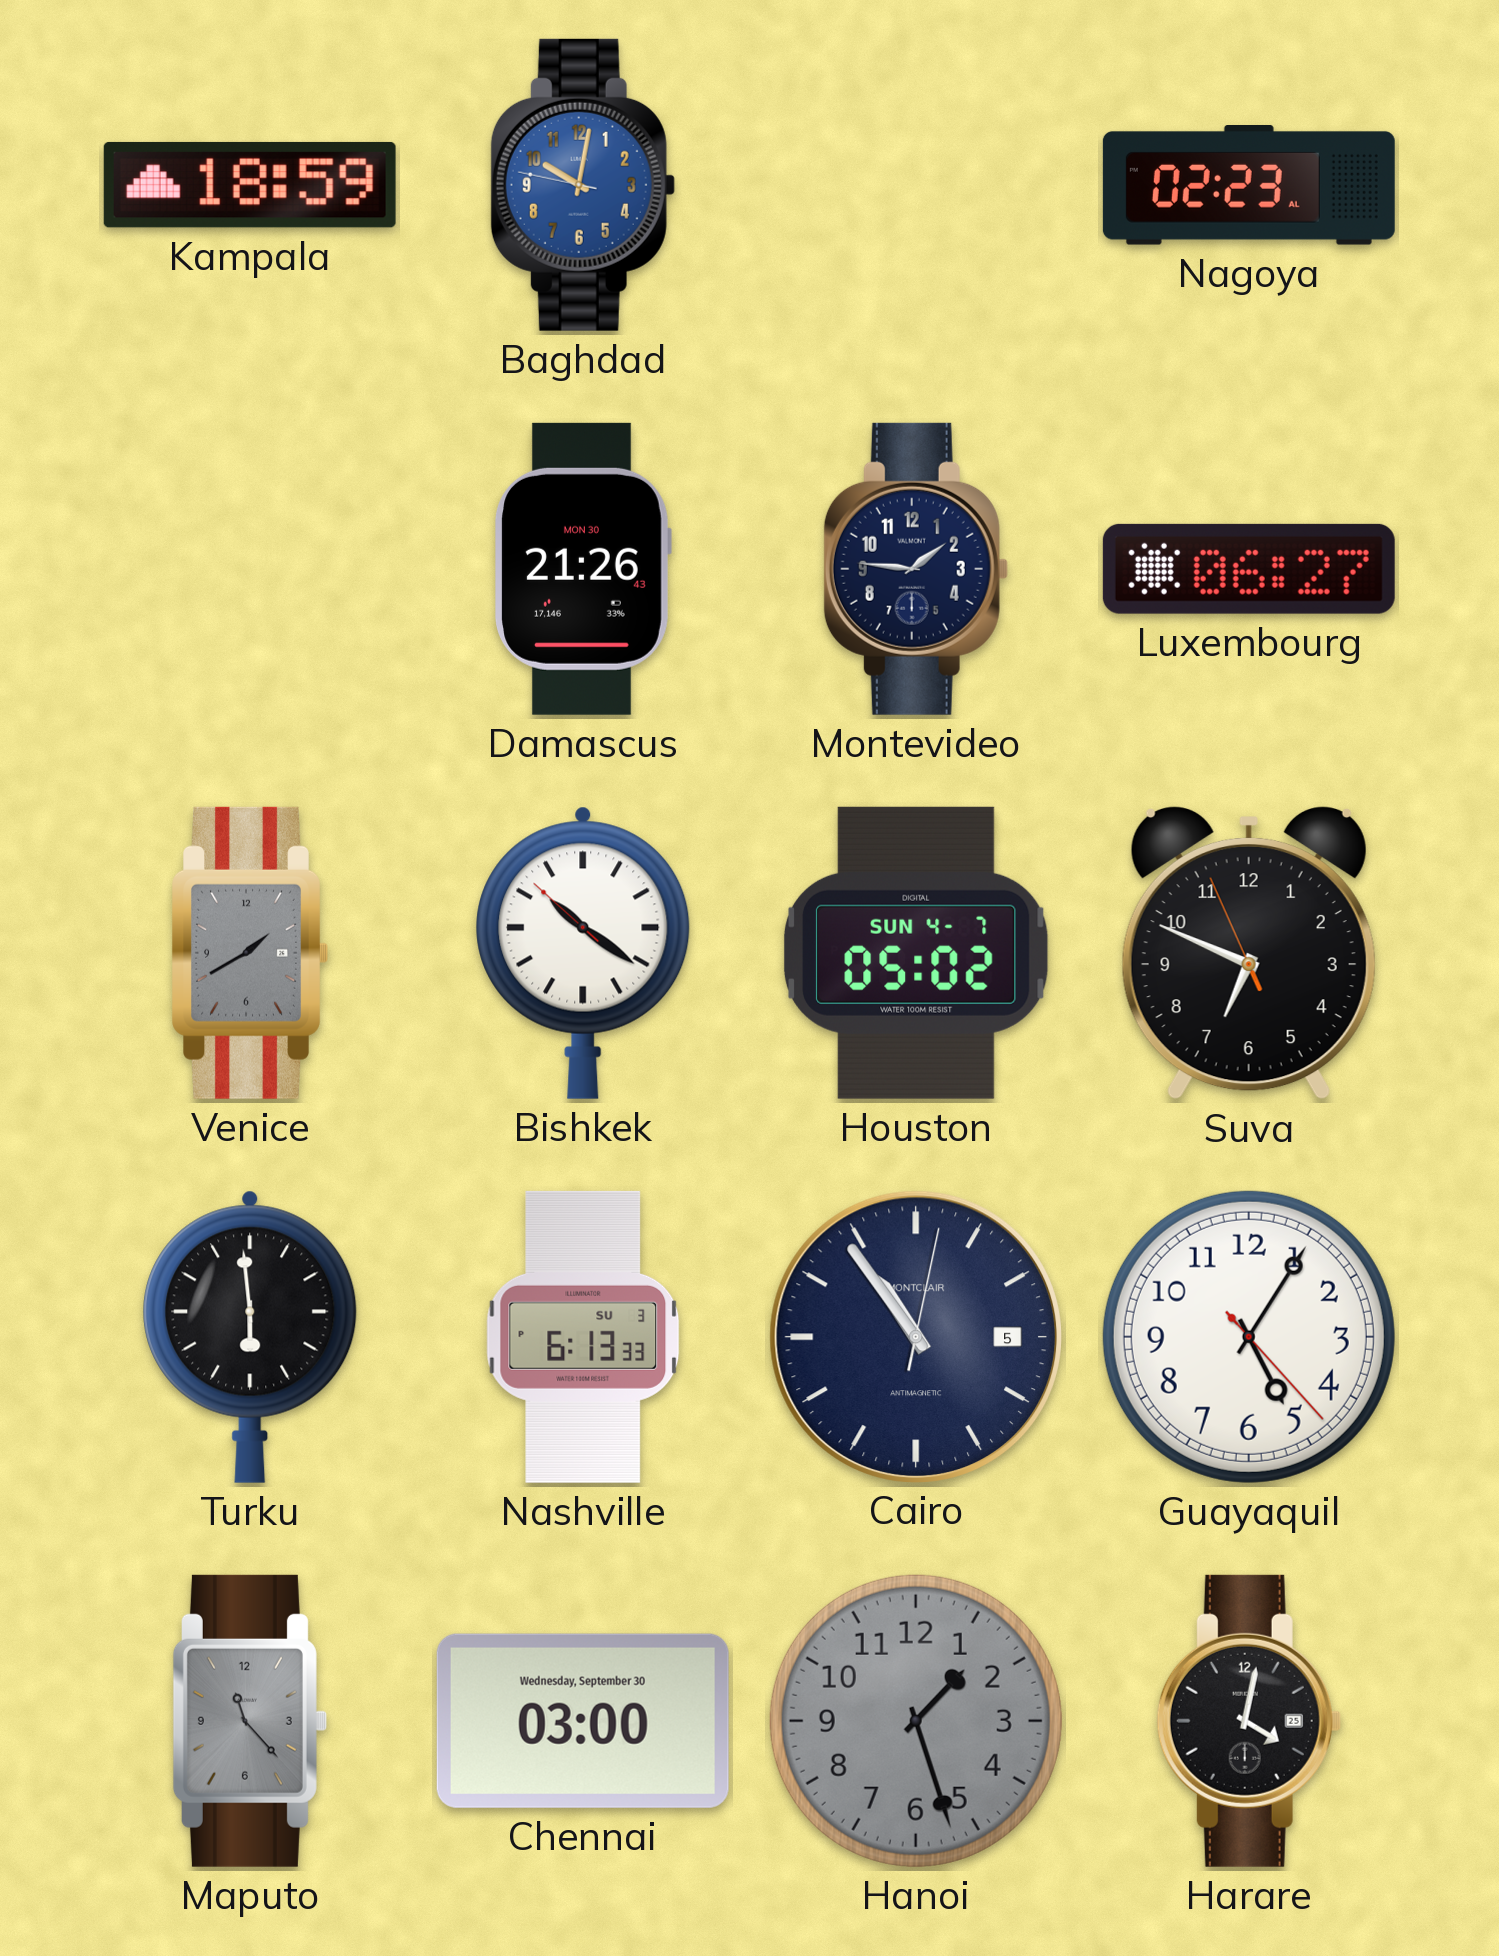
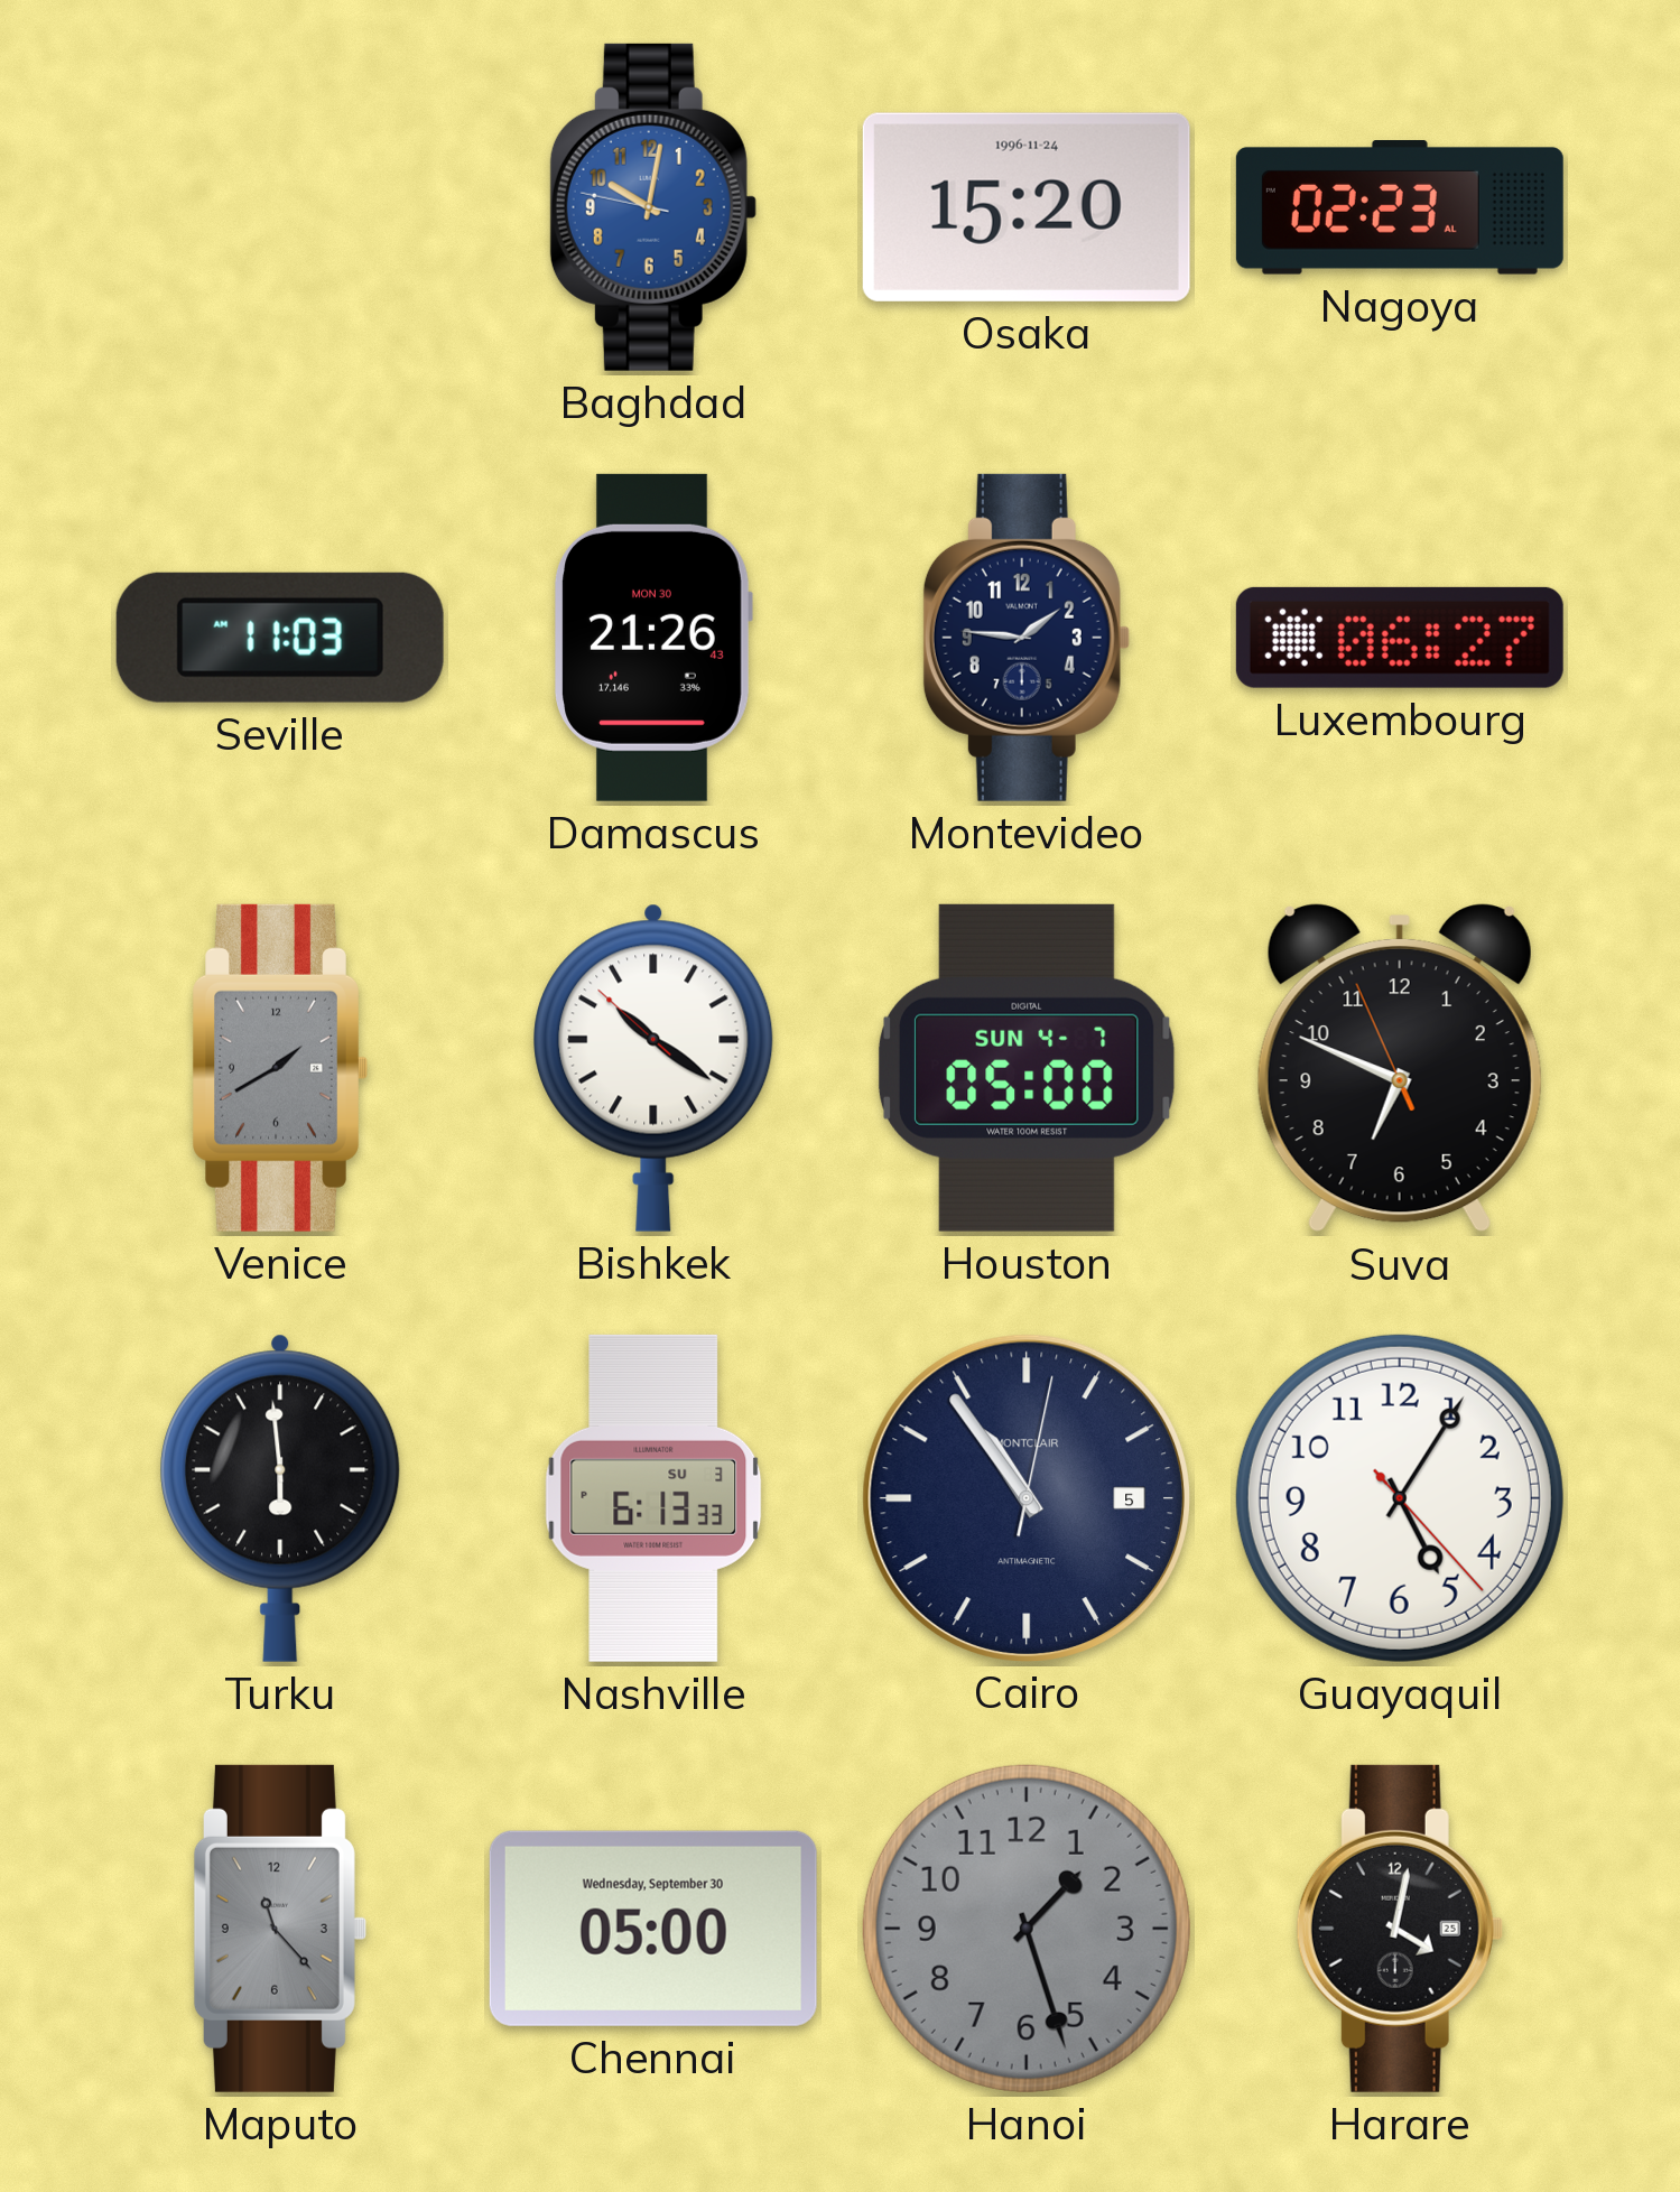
Kampala: 18:59 -> none
Osaka: none -> 15:20
Seville: none -> 11:03
Houston: 05:02 -> 05:00
Chennai: 03:00 -> 05:00
